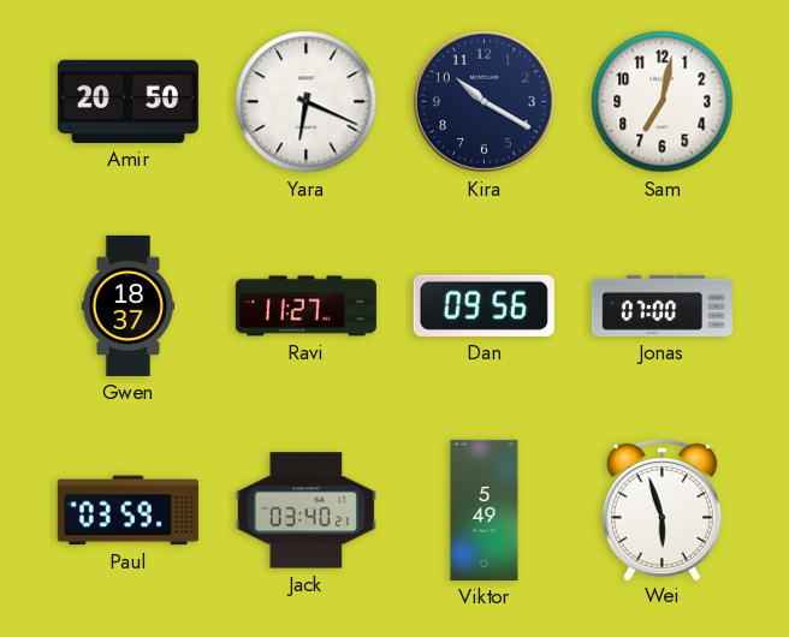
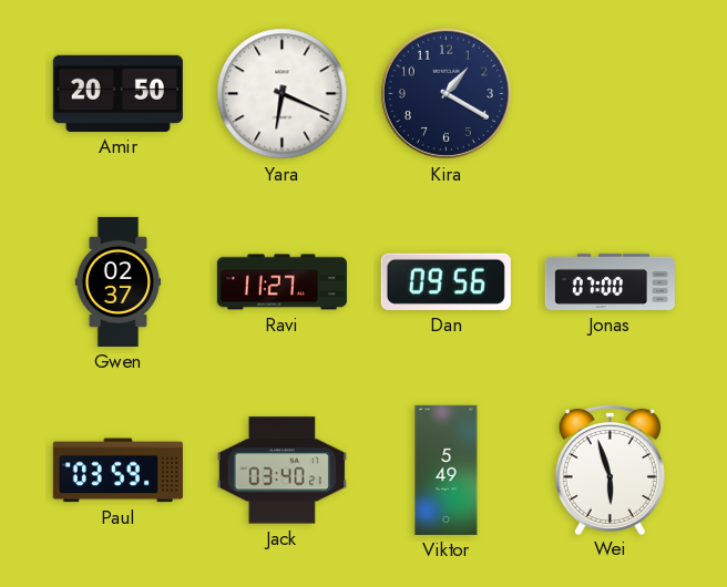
Kira: 10:20 -> 1:20
Sam: 7:02 -> none
Gwen: 18:37 -> 02:37
